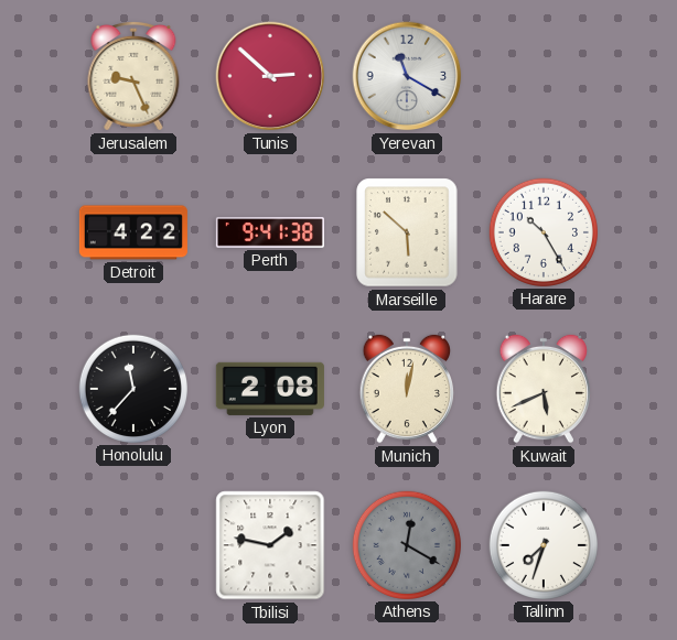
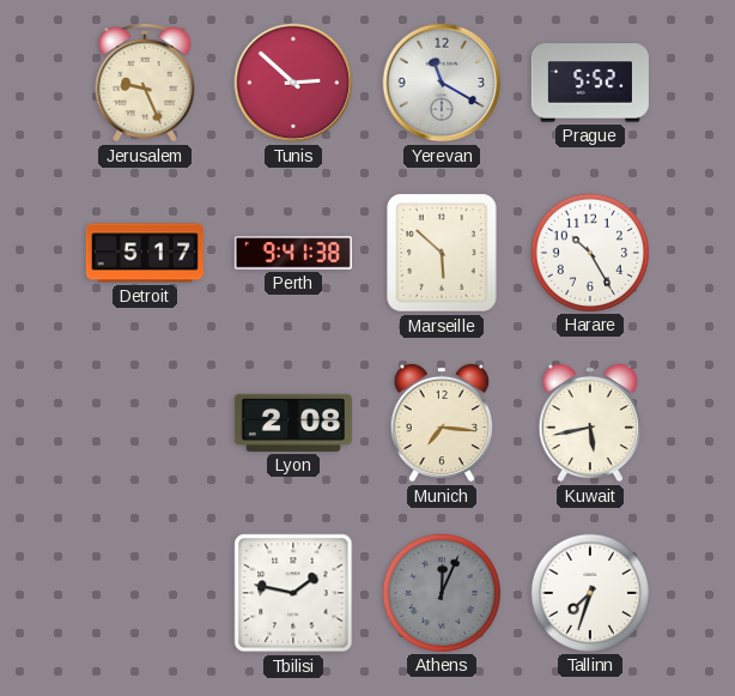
Prague: none -> 5:52
Detroit: 4:22 -> 5:17
Honolulu: 11:37 -> none
Munich: 12:02 -> 7:16
Kuwait: 5:41 -> 5:43
Athens: 12:20 -> 12:04
